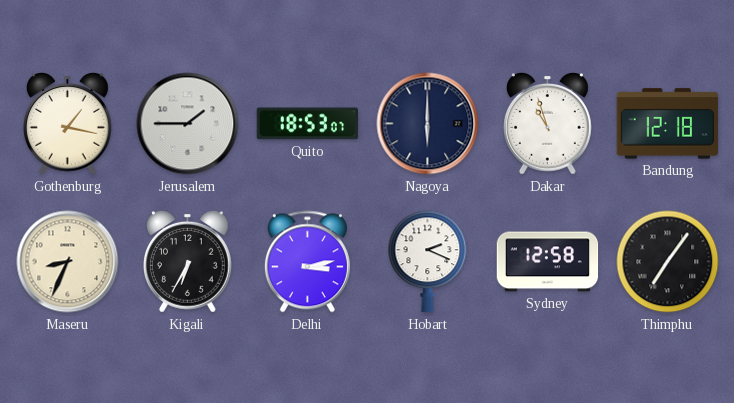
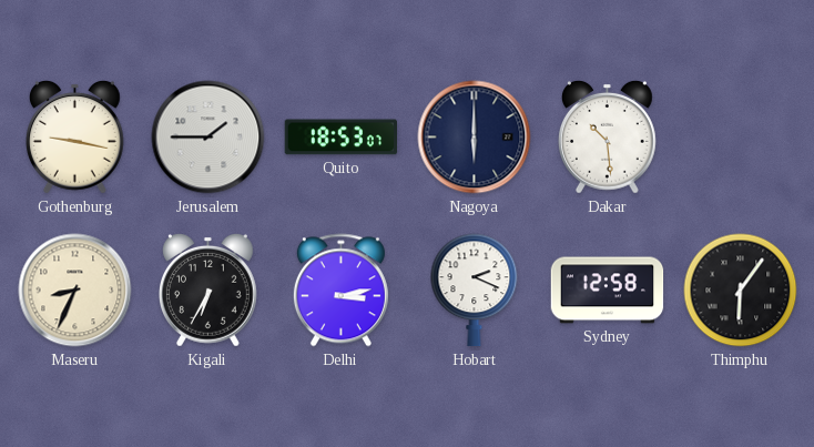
Gothenburg: 1:17 -> 9:17
Dakar: 10:57 -> 10:29
Bandung: 12:18 -> none
Thimphu: 7:06 -> 6:06
